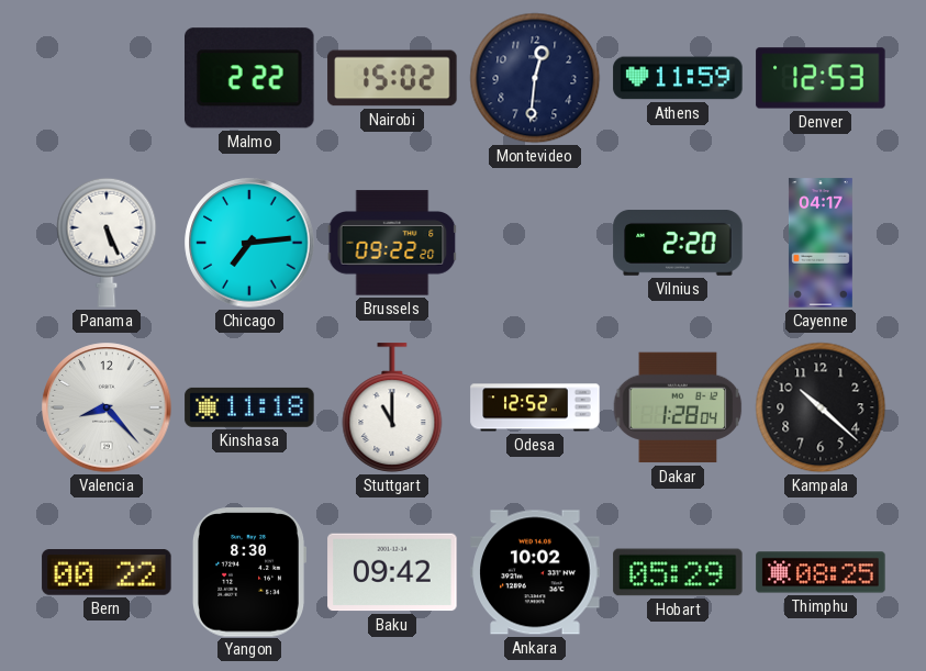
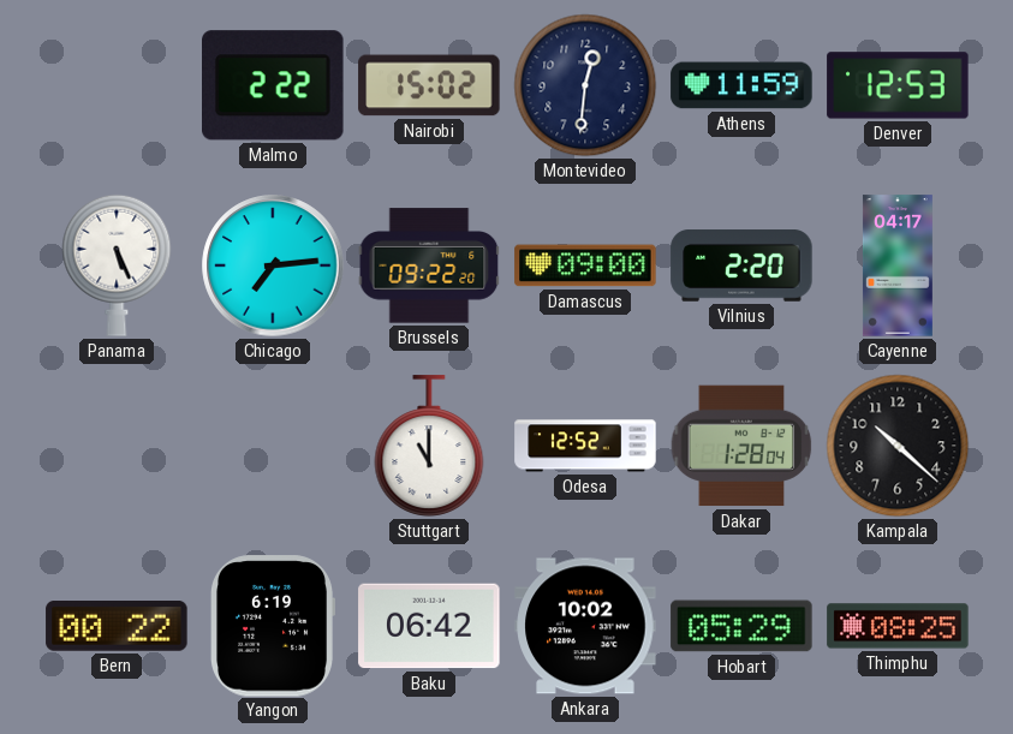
Damascus: none -> 09:00
Valencia: 8:23 -> none
Kinshasa: 11:18 -> none
Yangon: 8:30 -> 6:19
Baku: 09:42 -> 06:42
